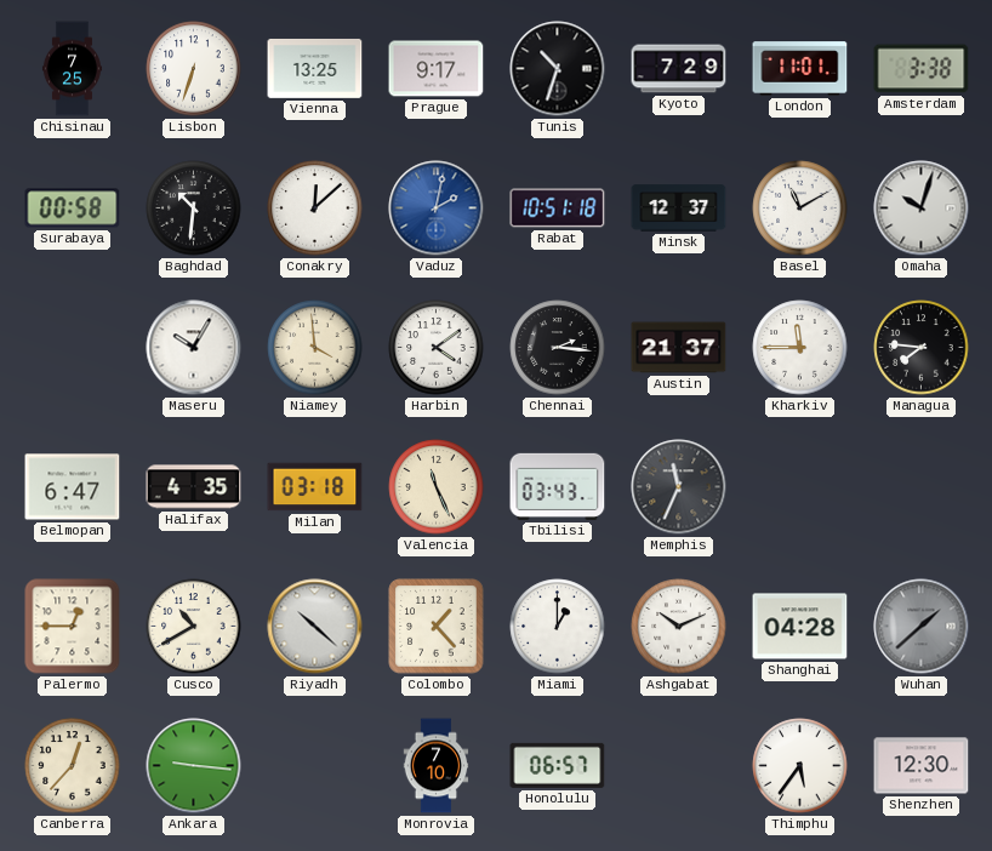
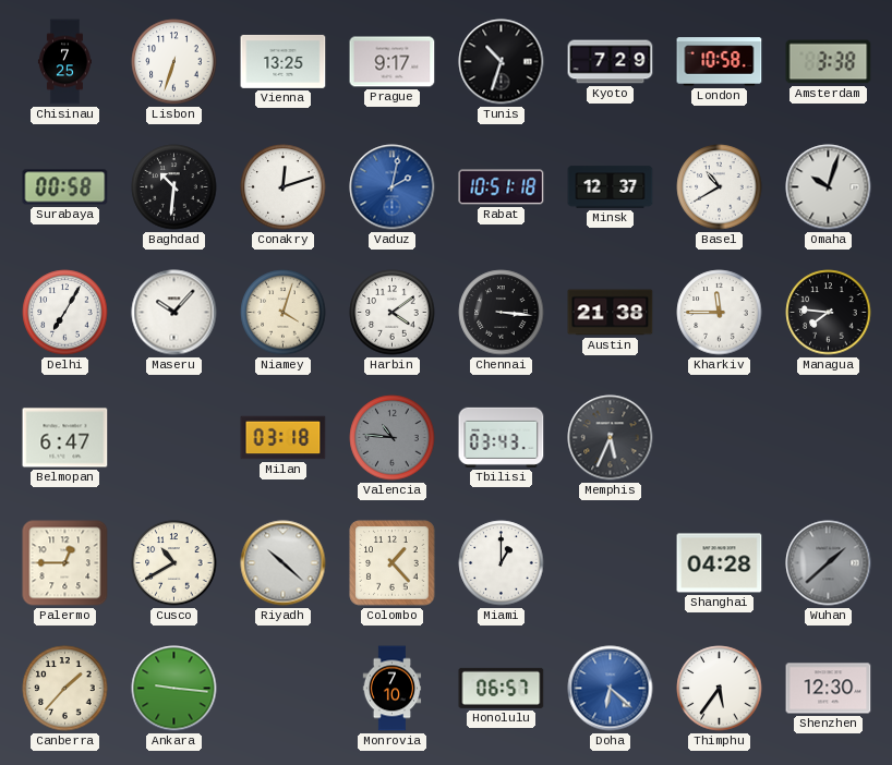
London: 11:01 -> 10:58
Conakry: 12:08 -> 12:12
Basel: 11:10 -> 10:40
Delhi: none -> 7:05
Maseru: 10:05 -> 10:07
Niamey: 3:59 -> 4:03
Chennai: 2:16 -> 3:16
Austin: 21:37 -> 21:38
Halifax: 4:35 -> none
Valencia: 11:26 -> 10:46
Valencia dial: cream -> grey
Memphis: 11:34 -> 5:34
Ashgabat: 10:11 -> none
Canberra: 12:37 -> 1:37
Doha: none -> 6:22
